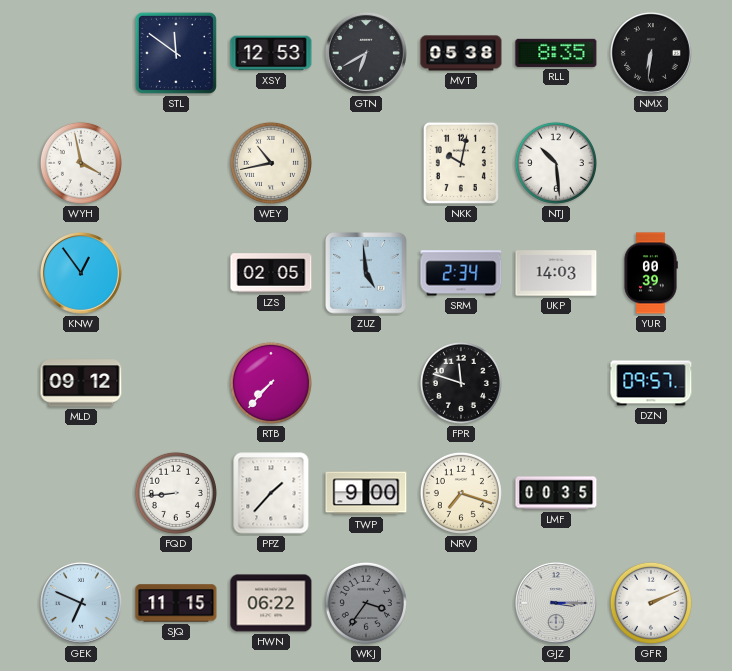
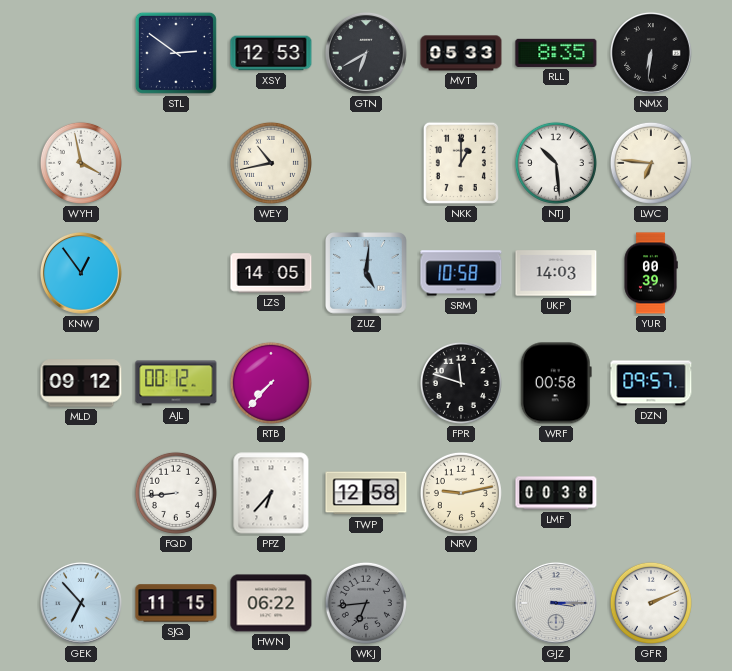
STL: 11:51 -> 2:51
MVT: 05:38 -> 05:33
NKK: 10:02 -> 1:00
LWC: none -> 6:46
LZS: 02:05 -> 14:05
ZUZ: 4:59 -> 5:01
SRM: 2:34 -> 10:58
AJL: none -> 00:12
WRF: none -> 00:58
PPZ: 1:37 -> 6:37
TWP: 9:00 -> 12:58
NRV: 7:18 -> 9:13
LMF: 00:35 -> 00:38
GEK: 6:49 -> 6:53
WKJ: 3:36 -> 6:44
